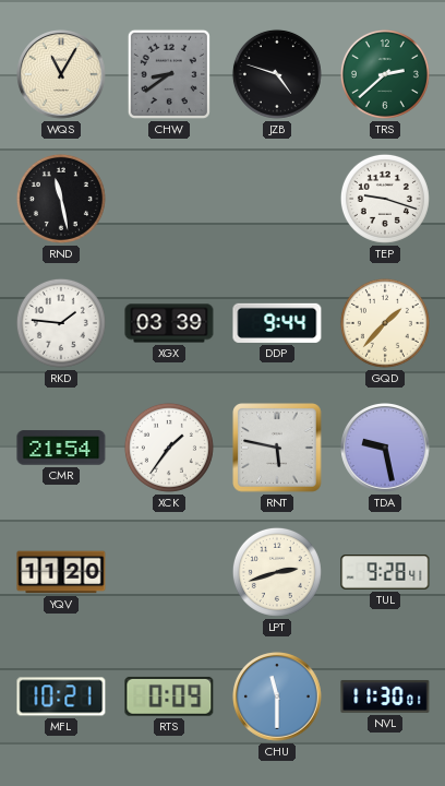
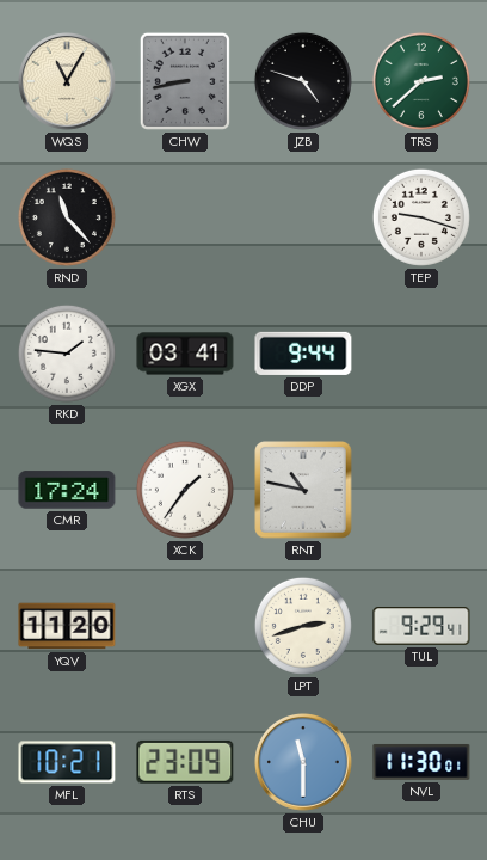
CHW: 8:39 -> 8:43
RND: 11:28 -> 11:23
XGX: 03:39 -> 03:41
GQD: 1:37 -> none
CMR: 21:54 -> 17:24
RNT: 5:47 -> 10:47
TDA: 9:28 -> none
TUL: 9:28 -> 9:29
RTS: 0:09 -> 23:09
